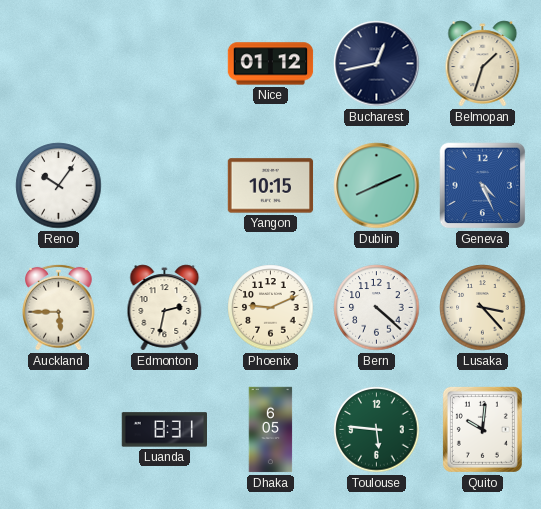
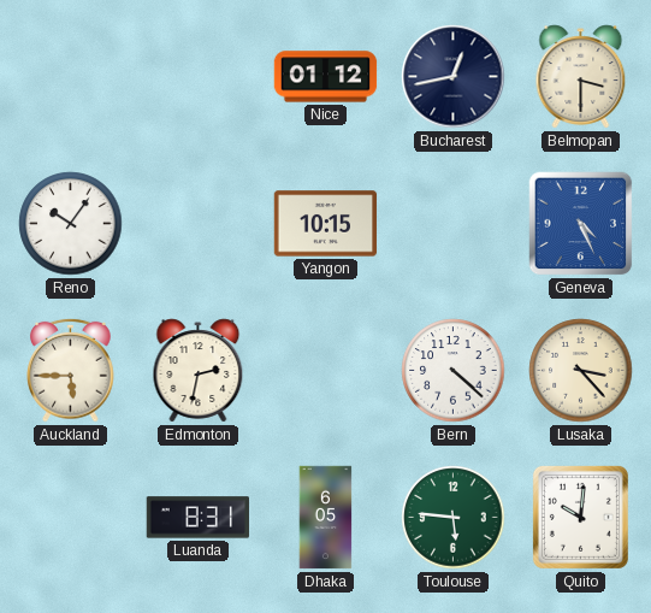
Belmopan: 1:33 -> 3:30
Dublin: 8:11 -> none
Phoenix: 9:11 -> none
